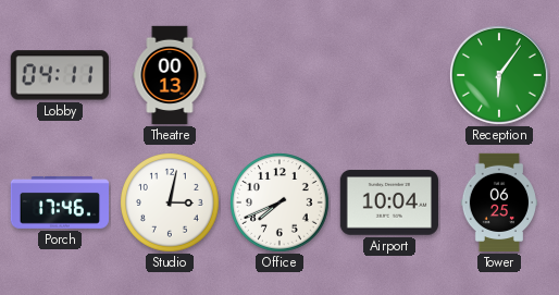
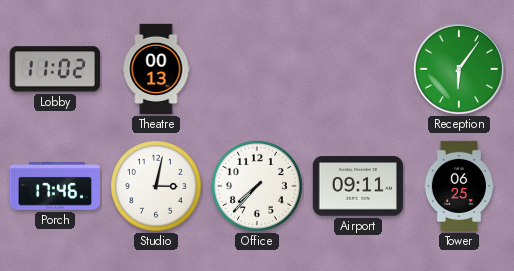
Lobby: 04:11 -> 11:02
Office: 7:41 -> 7:37
Airport: 10:04 -> 09:11
